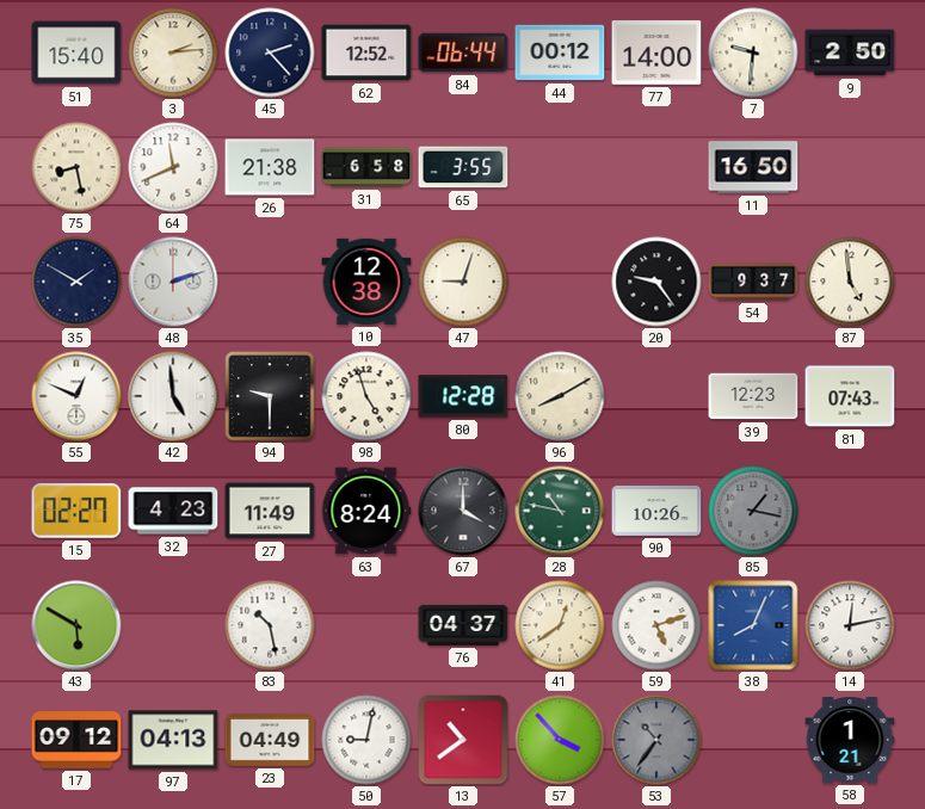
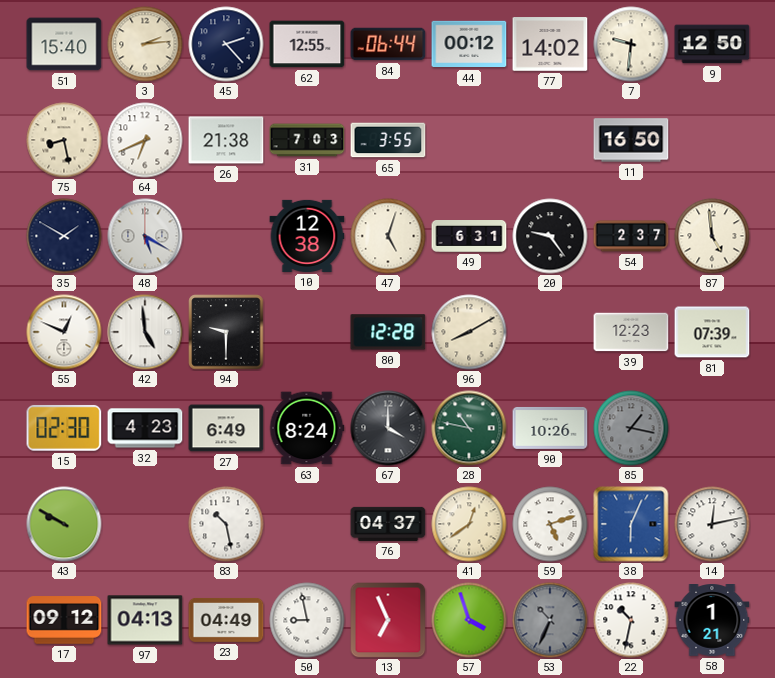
62: 12:52 -> 12:55
77: 14:00 -> 14:02
9: 2:50 -> 12:50
64: 11:41 -> 6:41
31: 6:58 -> 7:03
48: 2:12 -> 5:20
47: 9:03 -> 5:03
49: none -> 6:31
54: 9:37 -> 2:37
98: 4:57 -> none
81: 07:43 -> 07:39
15: 02:27 -> 02:30
27: 11:49 -> 6:49
43: 5:50 -> 9:50
38: 8:04 -> 6:04
50: 9:02 -> 8:58
13: 10:39 -> 6:56
57: 3:53 -> 3:57
53: 10:36 -> 10:34
22: none -> 10:32
